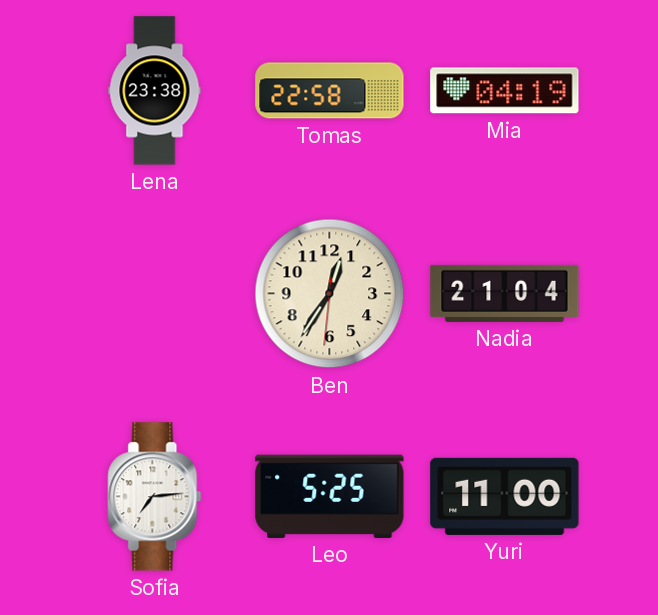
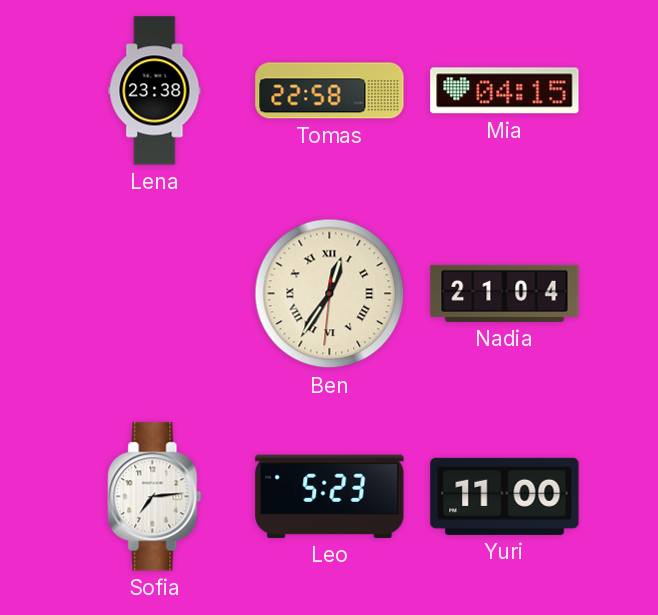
Mia: 04:19 -> 04:15
Ben numerals: Arabic -> Roman
Leo: 5:25 -> 5:23
